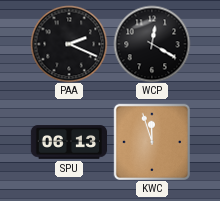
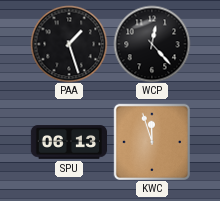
PAA: 2:19 -> 1:27
WCP: 12:20 -> 12:23
